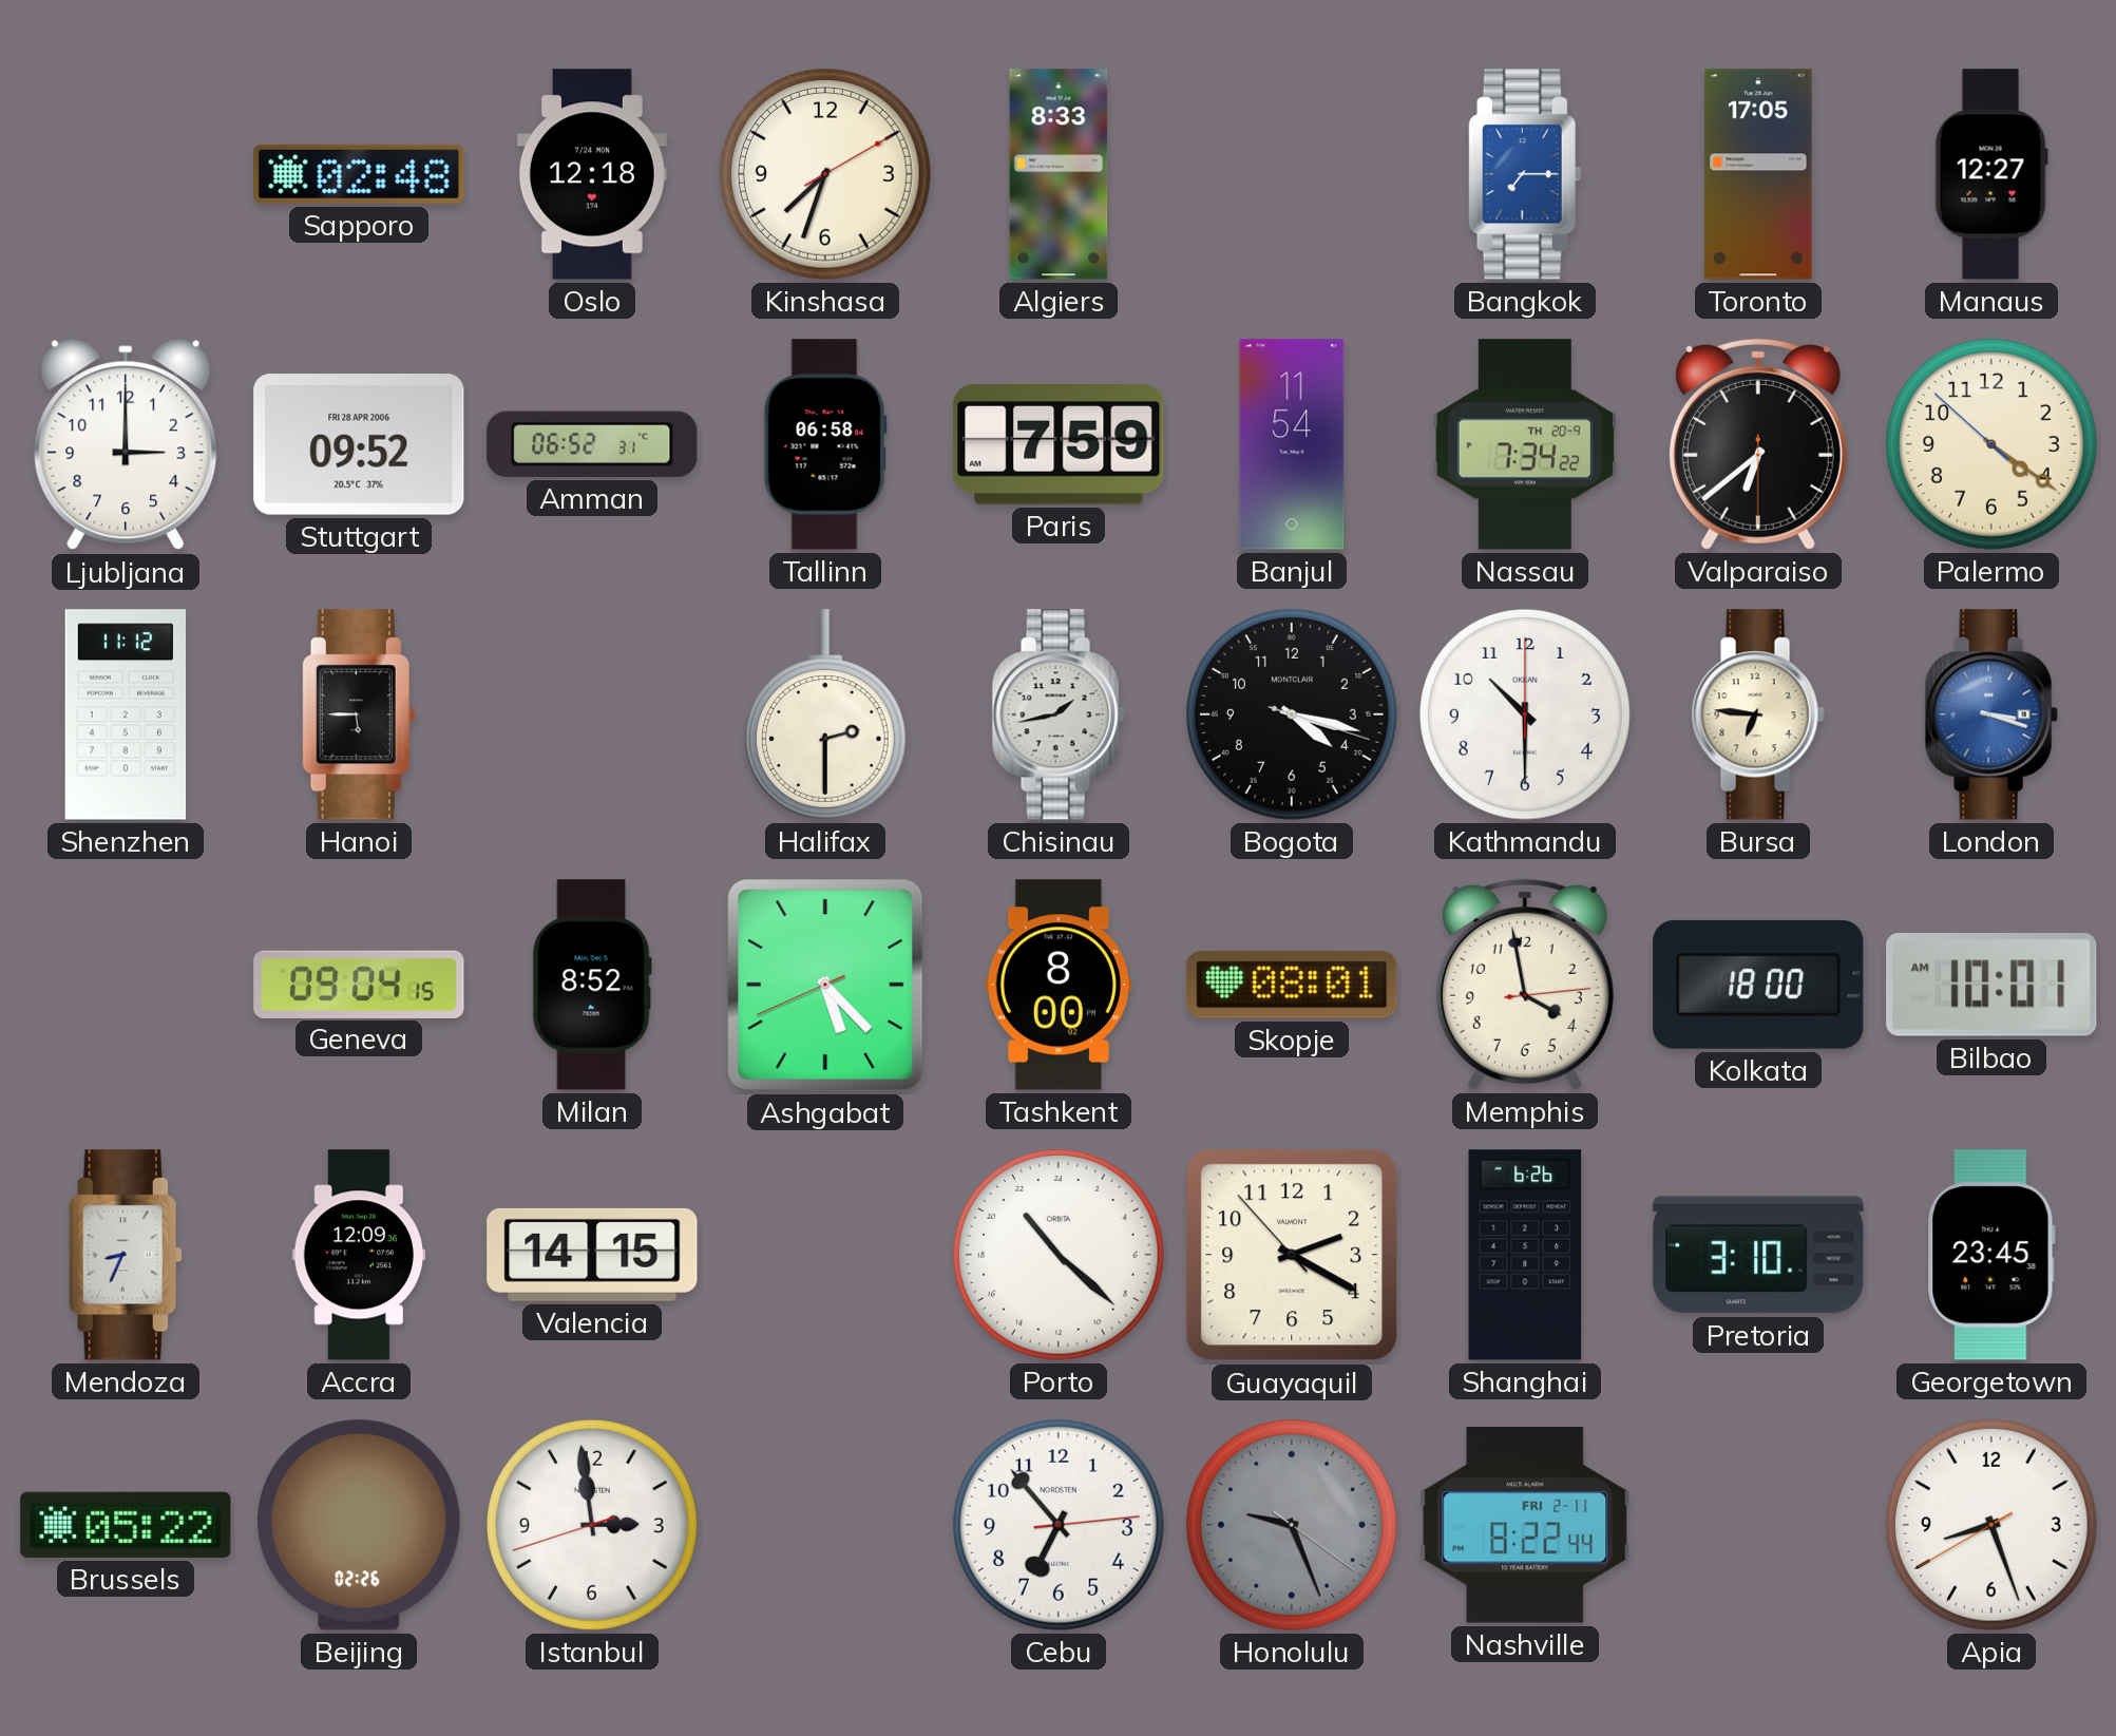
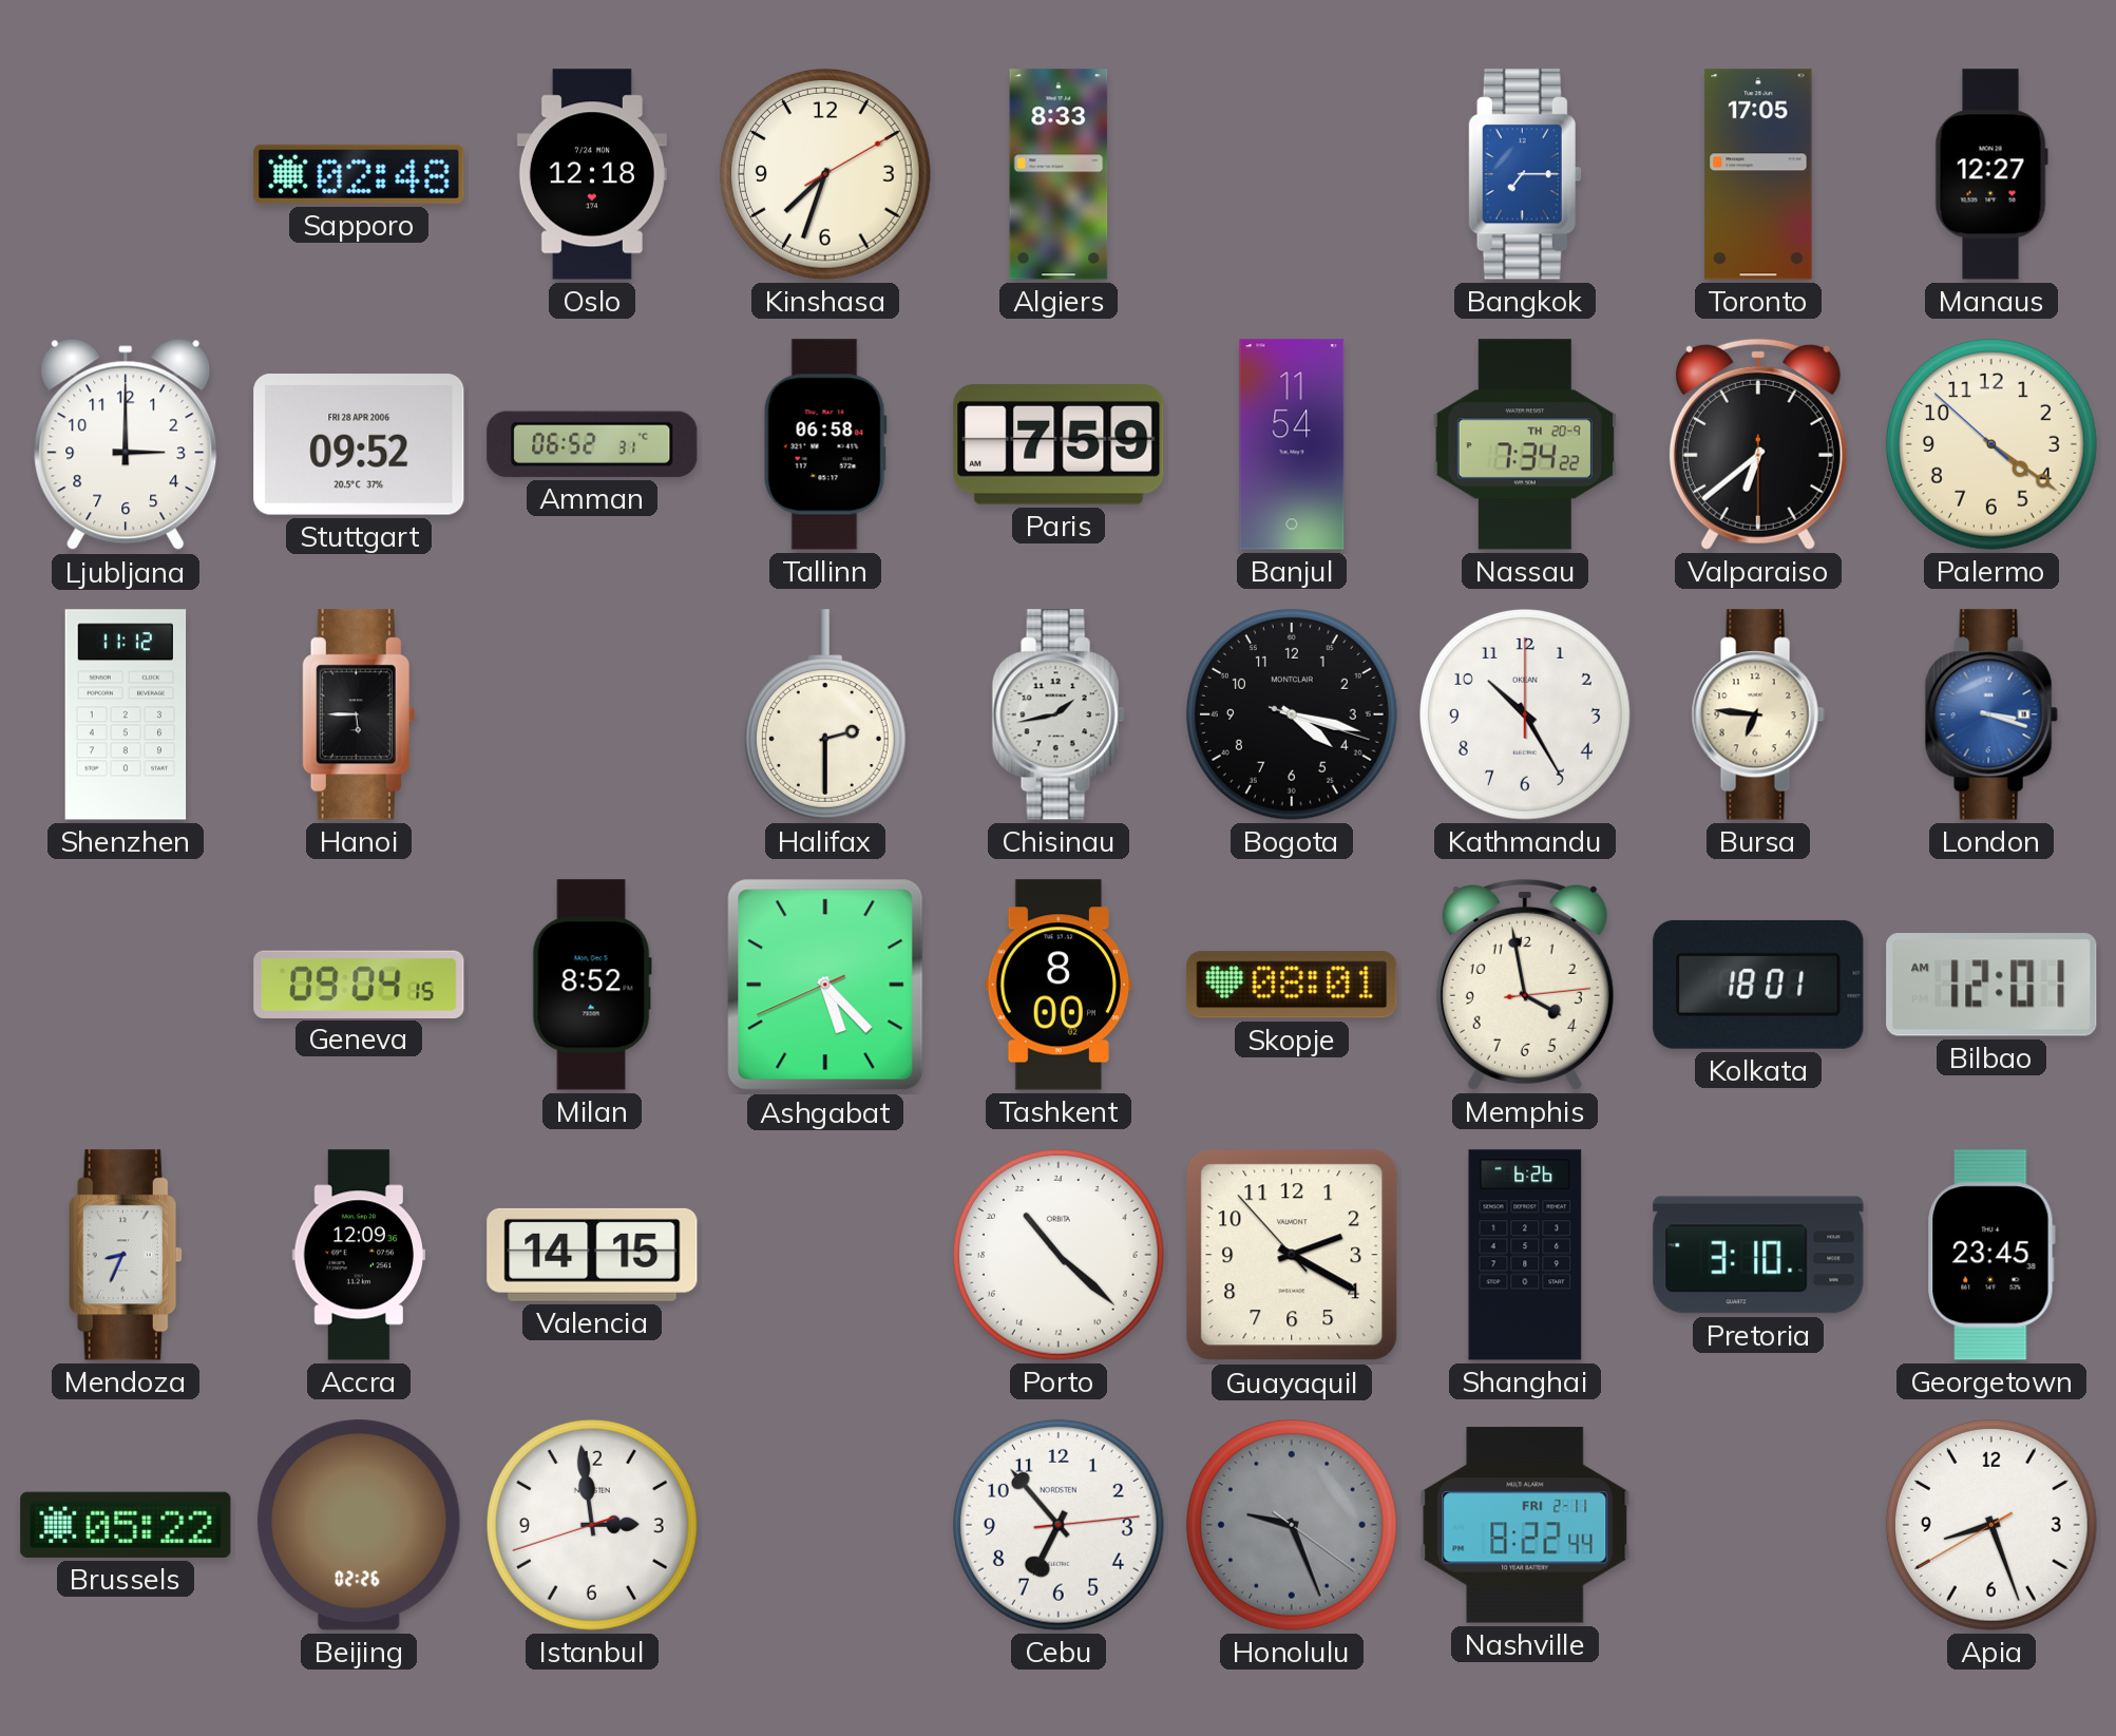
Kathmandu: 10:30 -> 10:25
Kolkata: 18:00 -> 18:01
Bilbao: 10:01 -> 12:01
